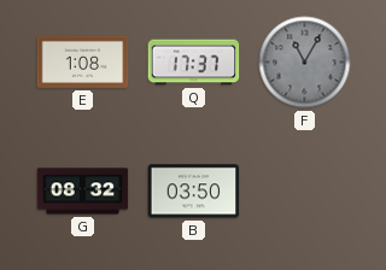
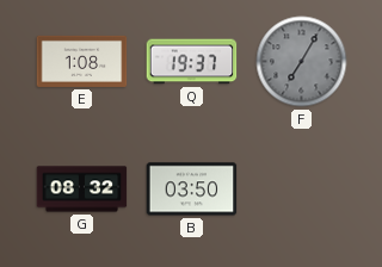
Q: 17:37 -> 19:37
F: 11:05 -> 7:05
